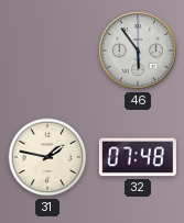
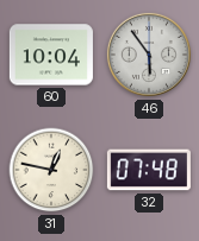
60: none -> 10:04
31: 1:47 -> 12:47
